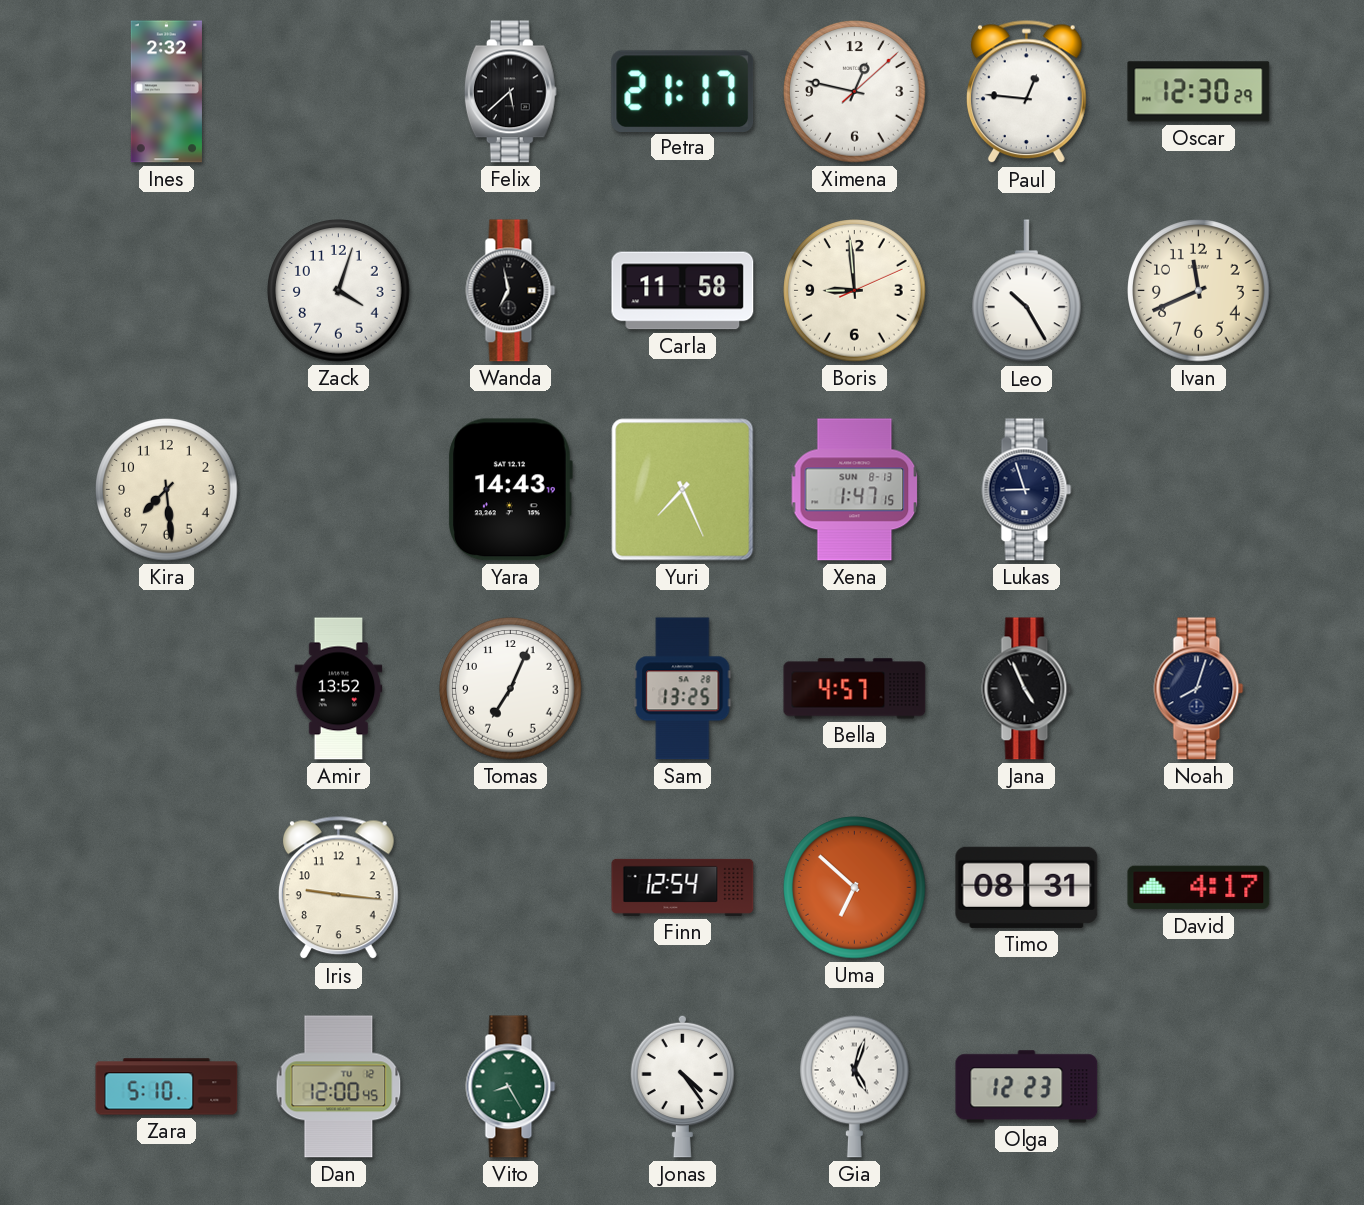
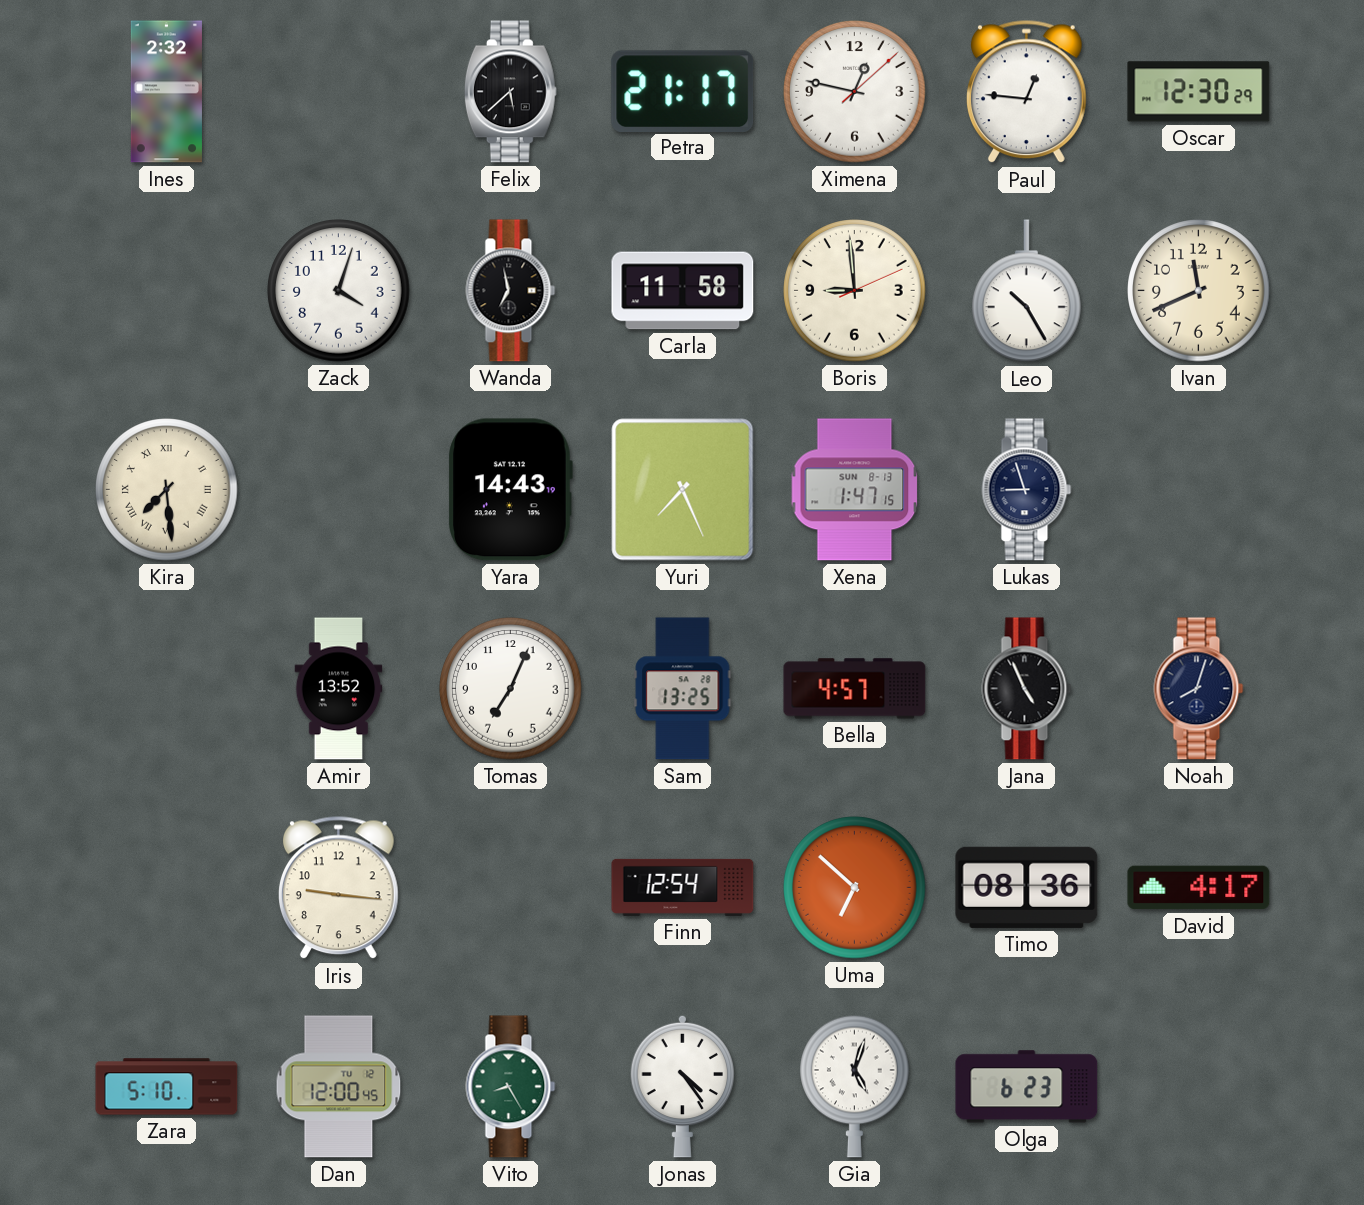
Kira numerals: Arabic -> Roman
Timo: 08:31 -> 08:36
Olga: 12:23 -> 6:23
